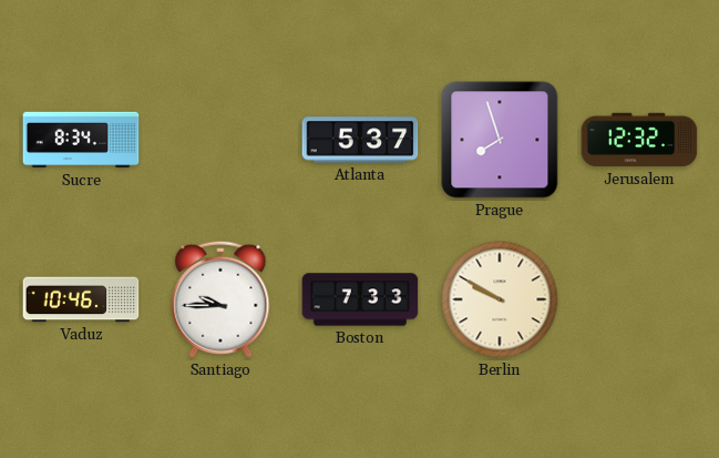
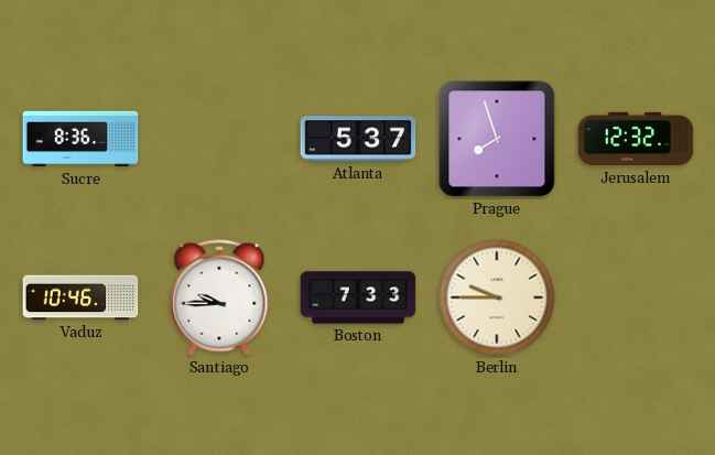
Sucre: 8:34 -> 8:36
Berlin: 9:50 -> 9:45
